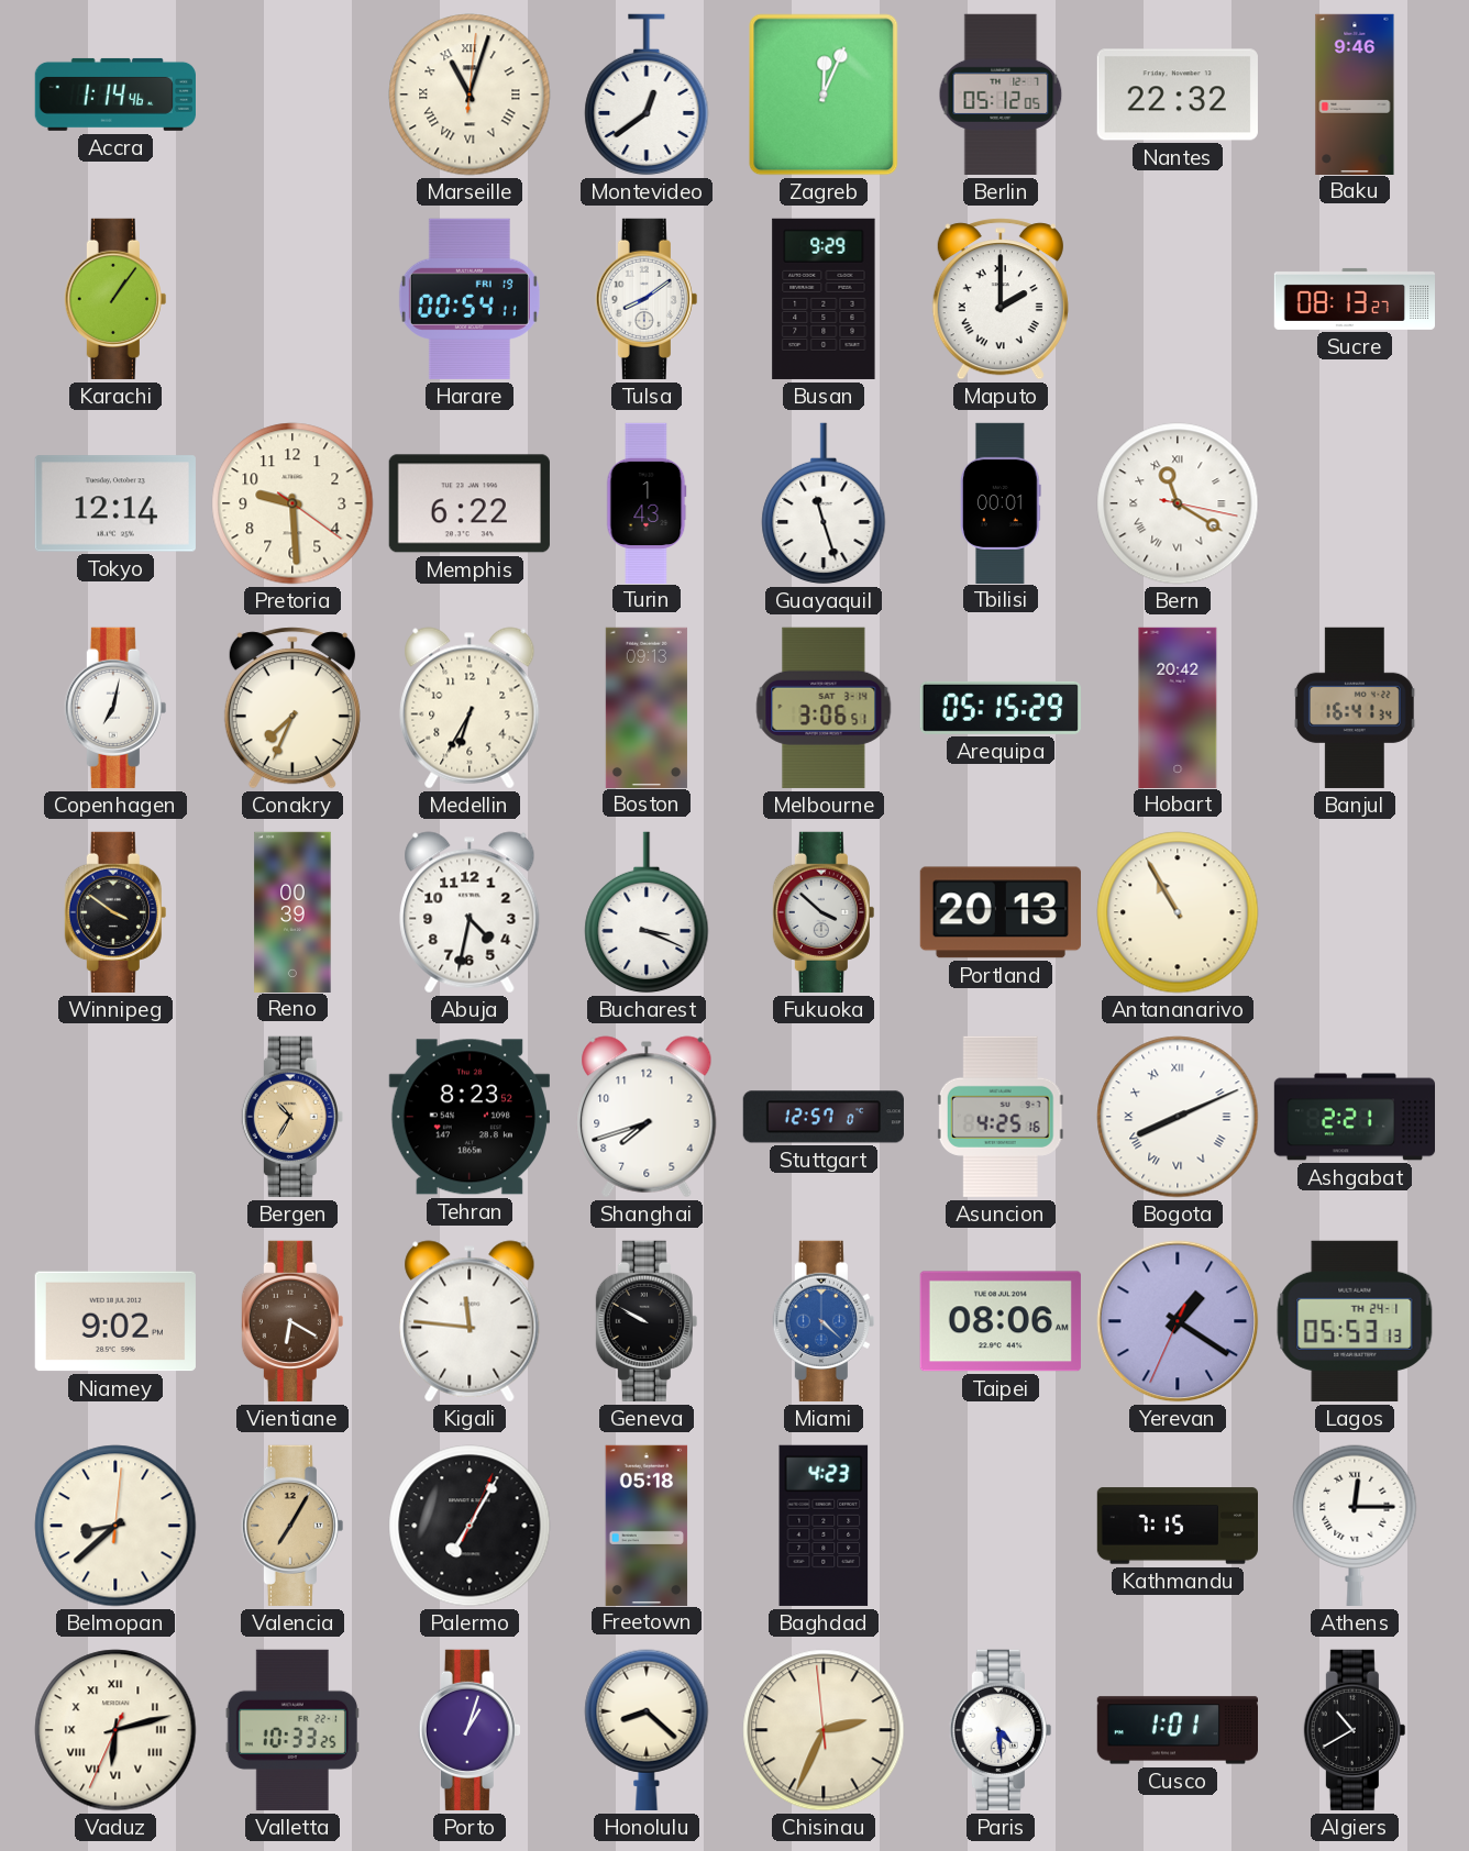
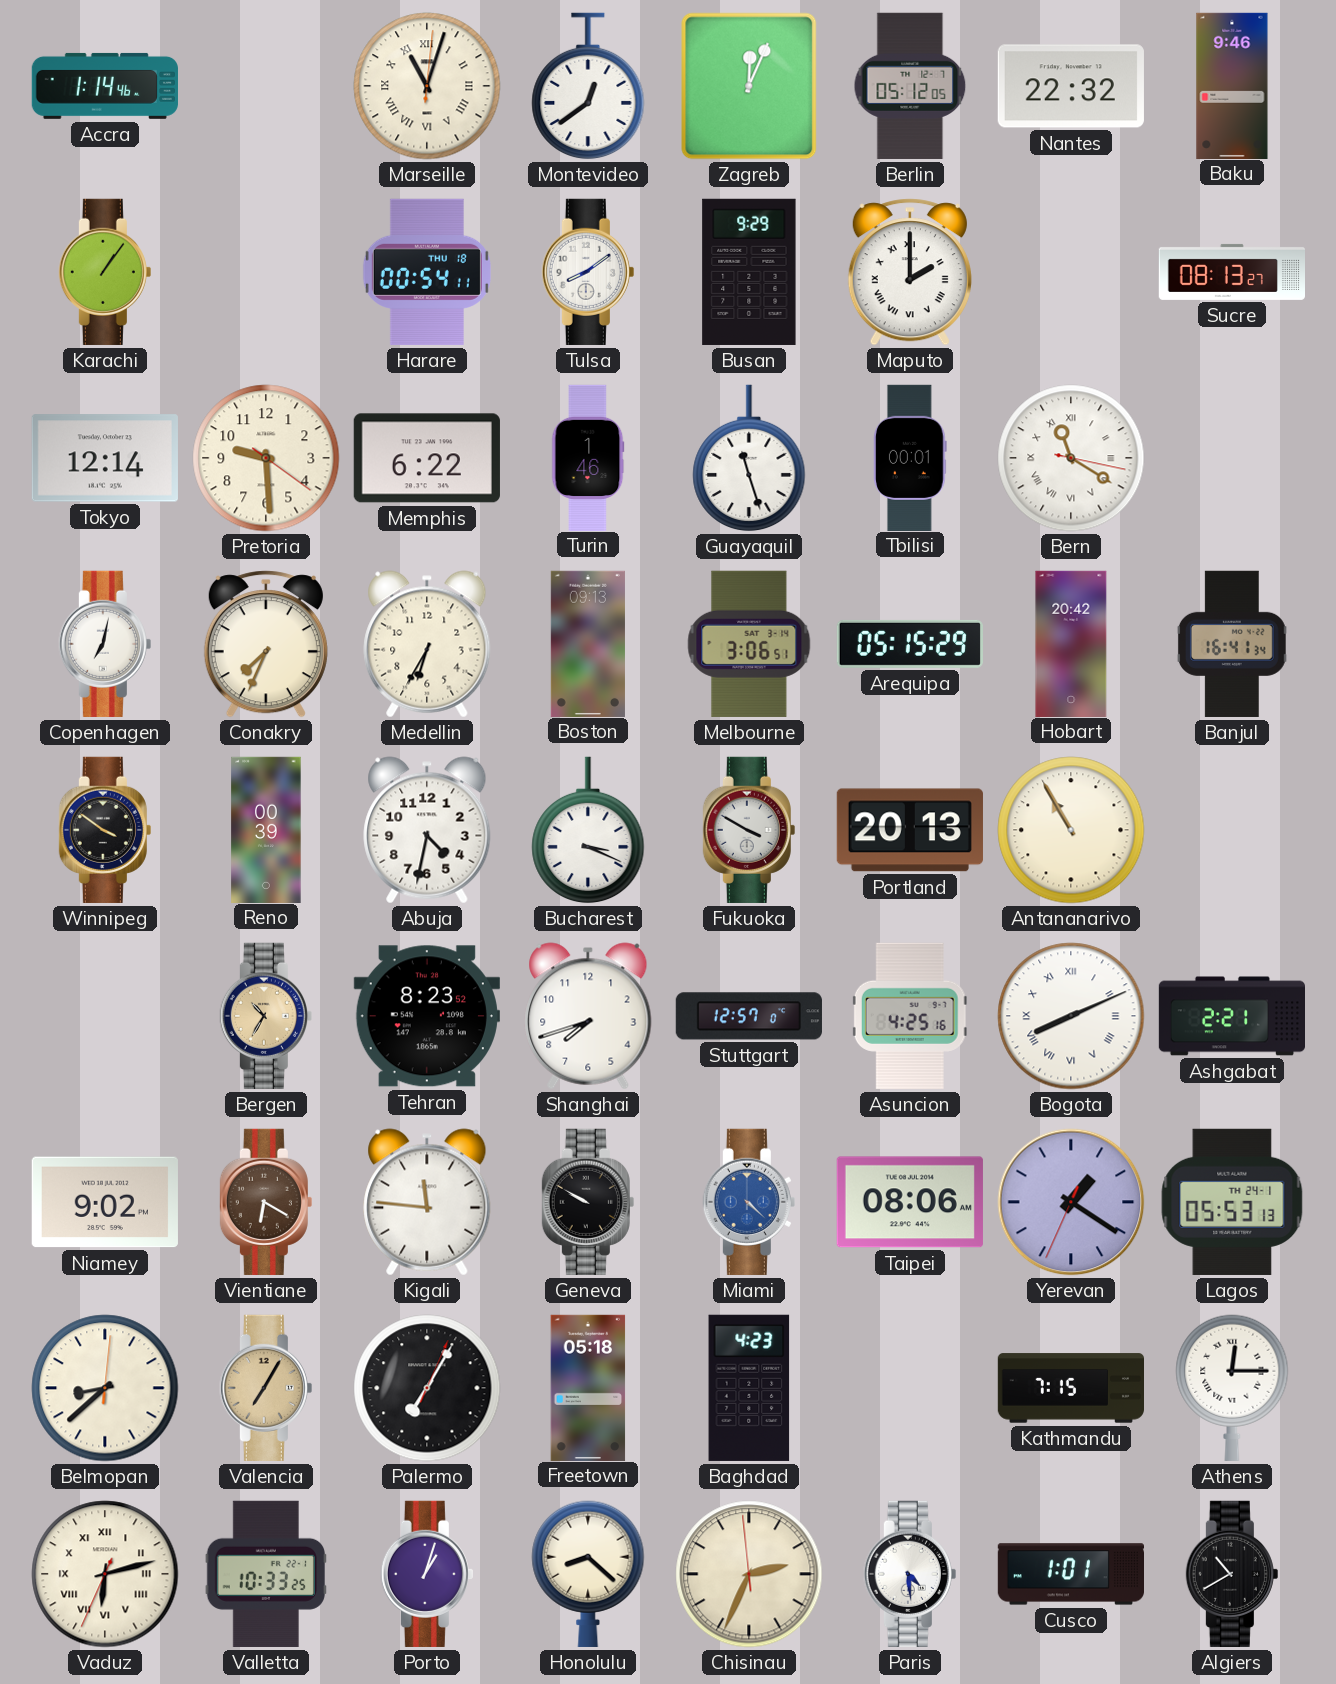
Harare date: FRI 19 -> THU 18
Turin: 1:43 -> 1:46
Fukuoka: 3:52 -> 3:50
